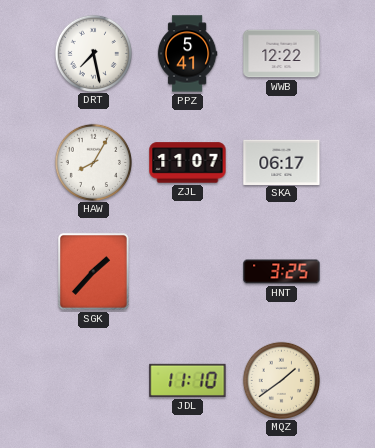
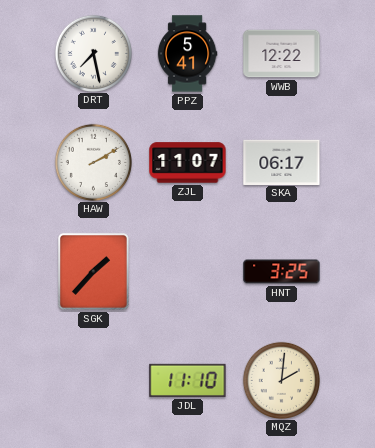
HAW: 8:05 -> 2:10
MQZ: 1:39 -> 2:01
